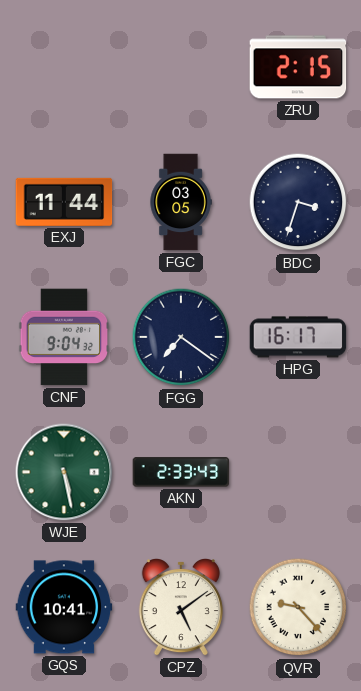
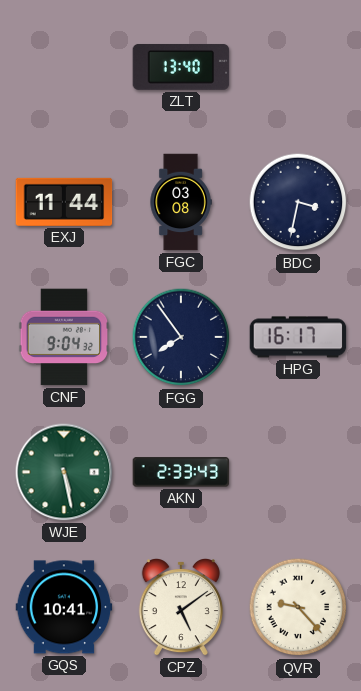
ZLT: none -> 13:40
ZRU: 2:15 -> none
FGC: 03:05 -> 03:08
BDC: 3:33 -> 3:32
FGG: 7:21 -> 7:54
